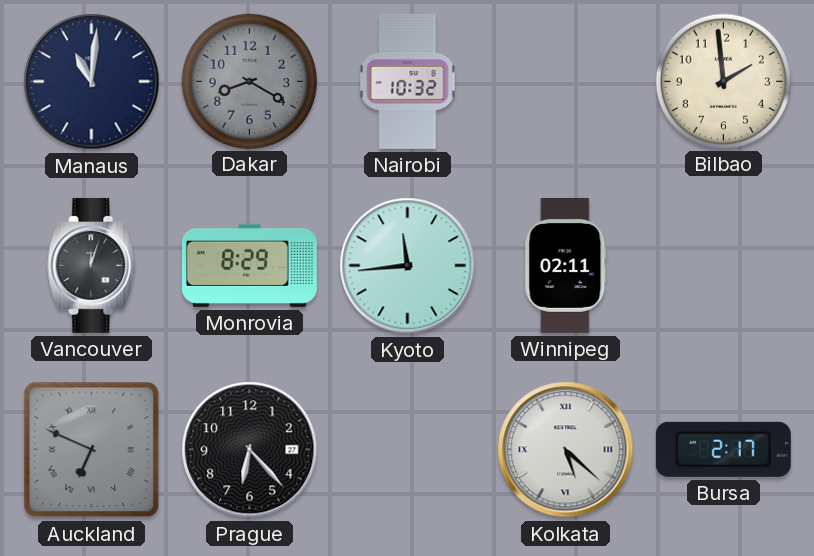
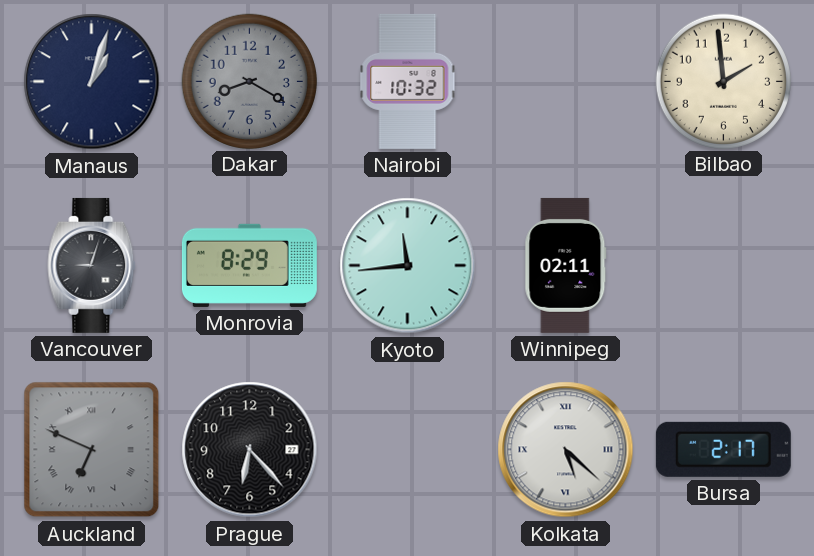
Manaus: 11:01 -> 1:03
Vancouver: 12:03 -> 9:03
